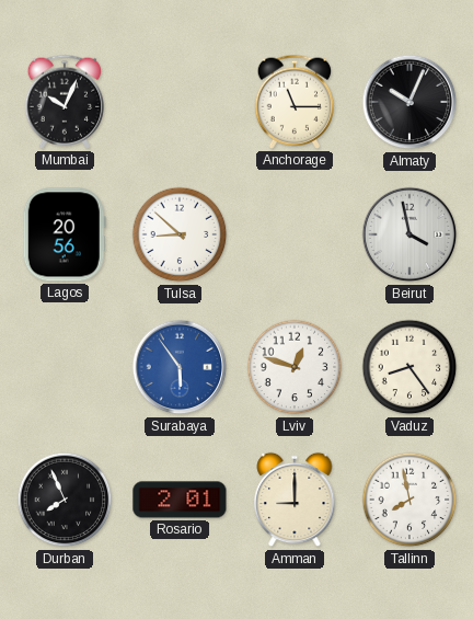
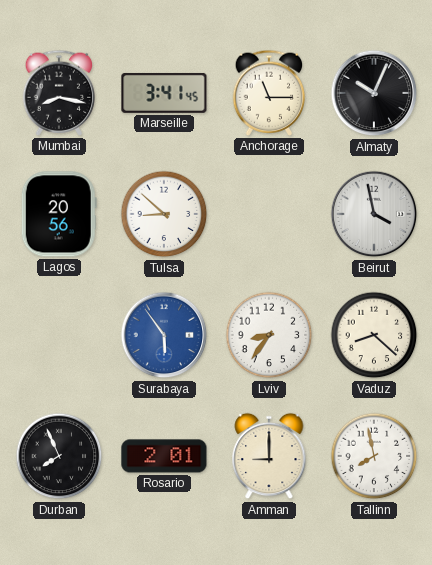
Mumbai: 10:04 -> 8:17
Marseille: none -> 3:41
Lviv: 12:48 -> 8:36
Vaduz: 8:24 -> 8:22
